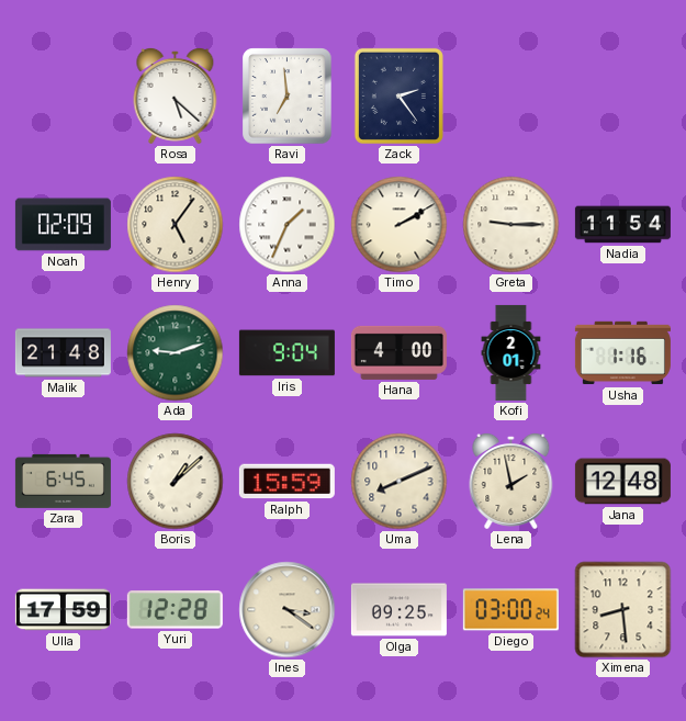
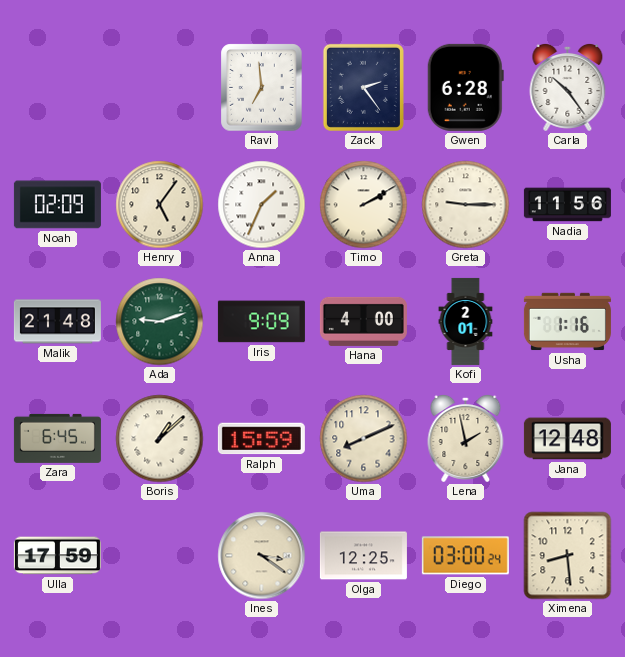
Rosa: 5:22 -> none
Gwen: none -> 6:28
Carla: none -> 10:24
Nadia: 11:54 -> 11:56
Iris: 9:04 -> 9:09
Yuri: 12:28 -> none
Olga: 09:25 -> 12:25
